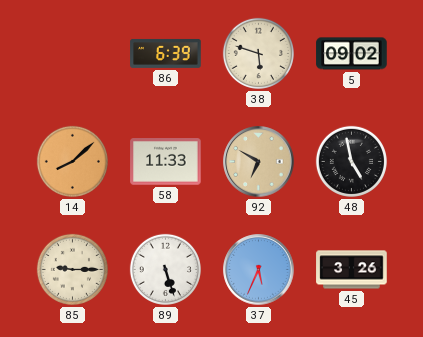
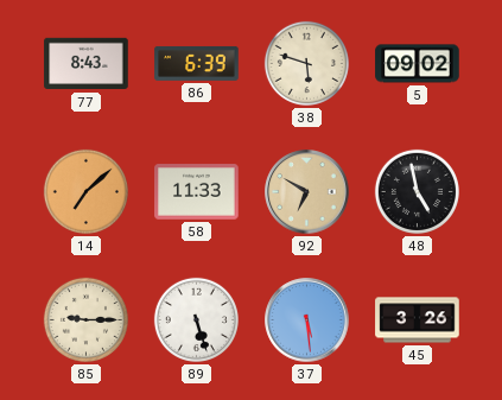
77: none -> 8:43
14: 8:08 -> 7:08
37: 5:34 -> 5:29
